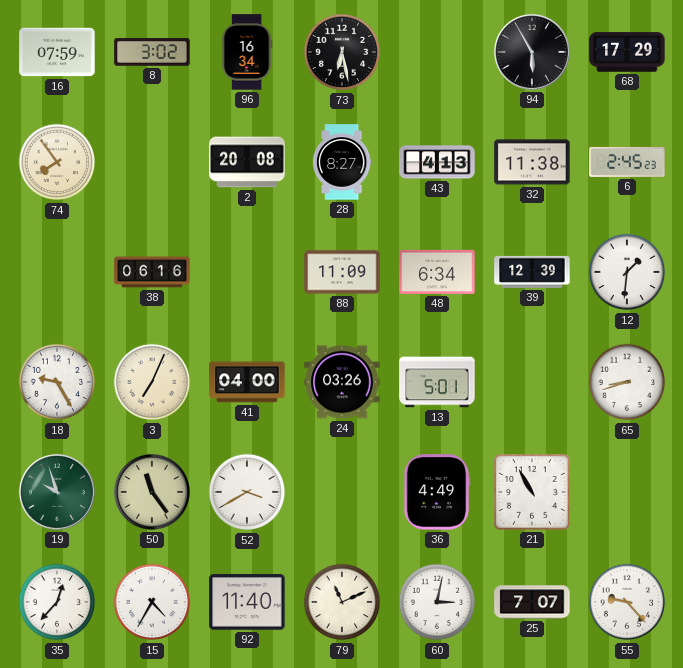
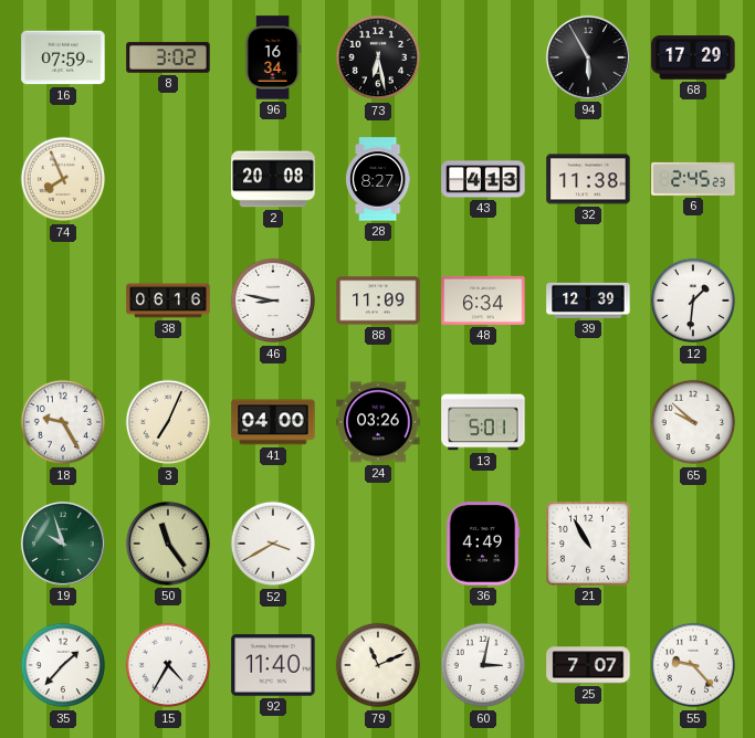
74: 7:54 -> 7:56
46: none -> 8:47
65: 8:42 -> 9:52
35: 12:37 -> 1:37
